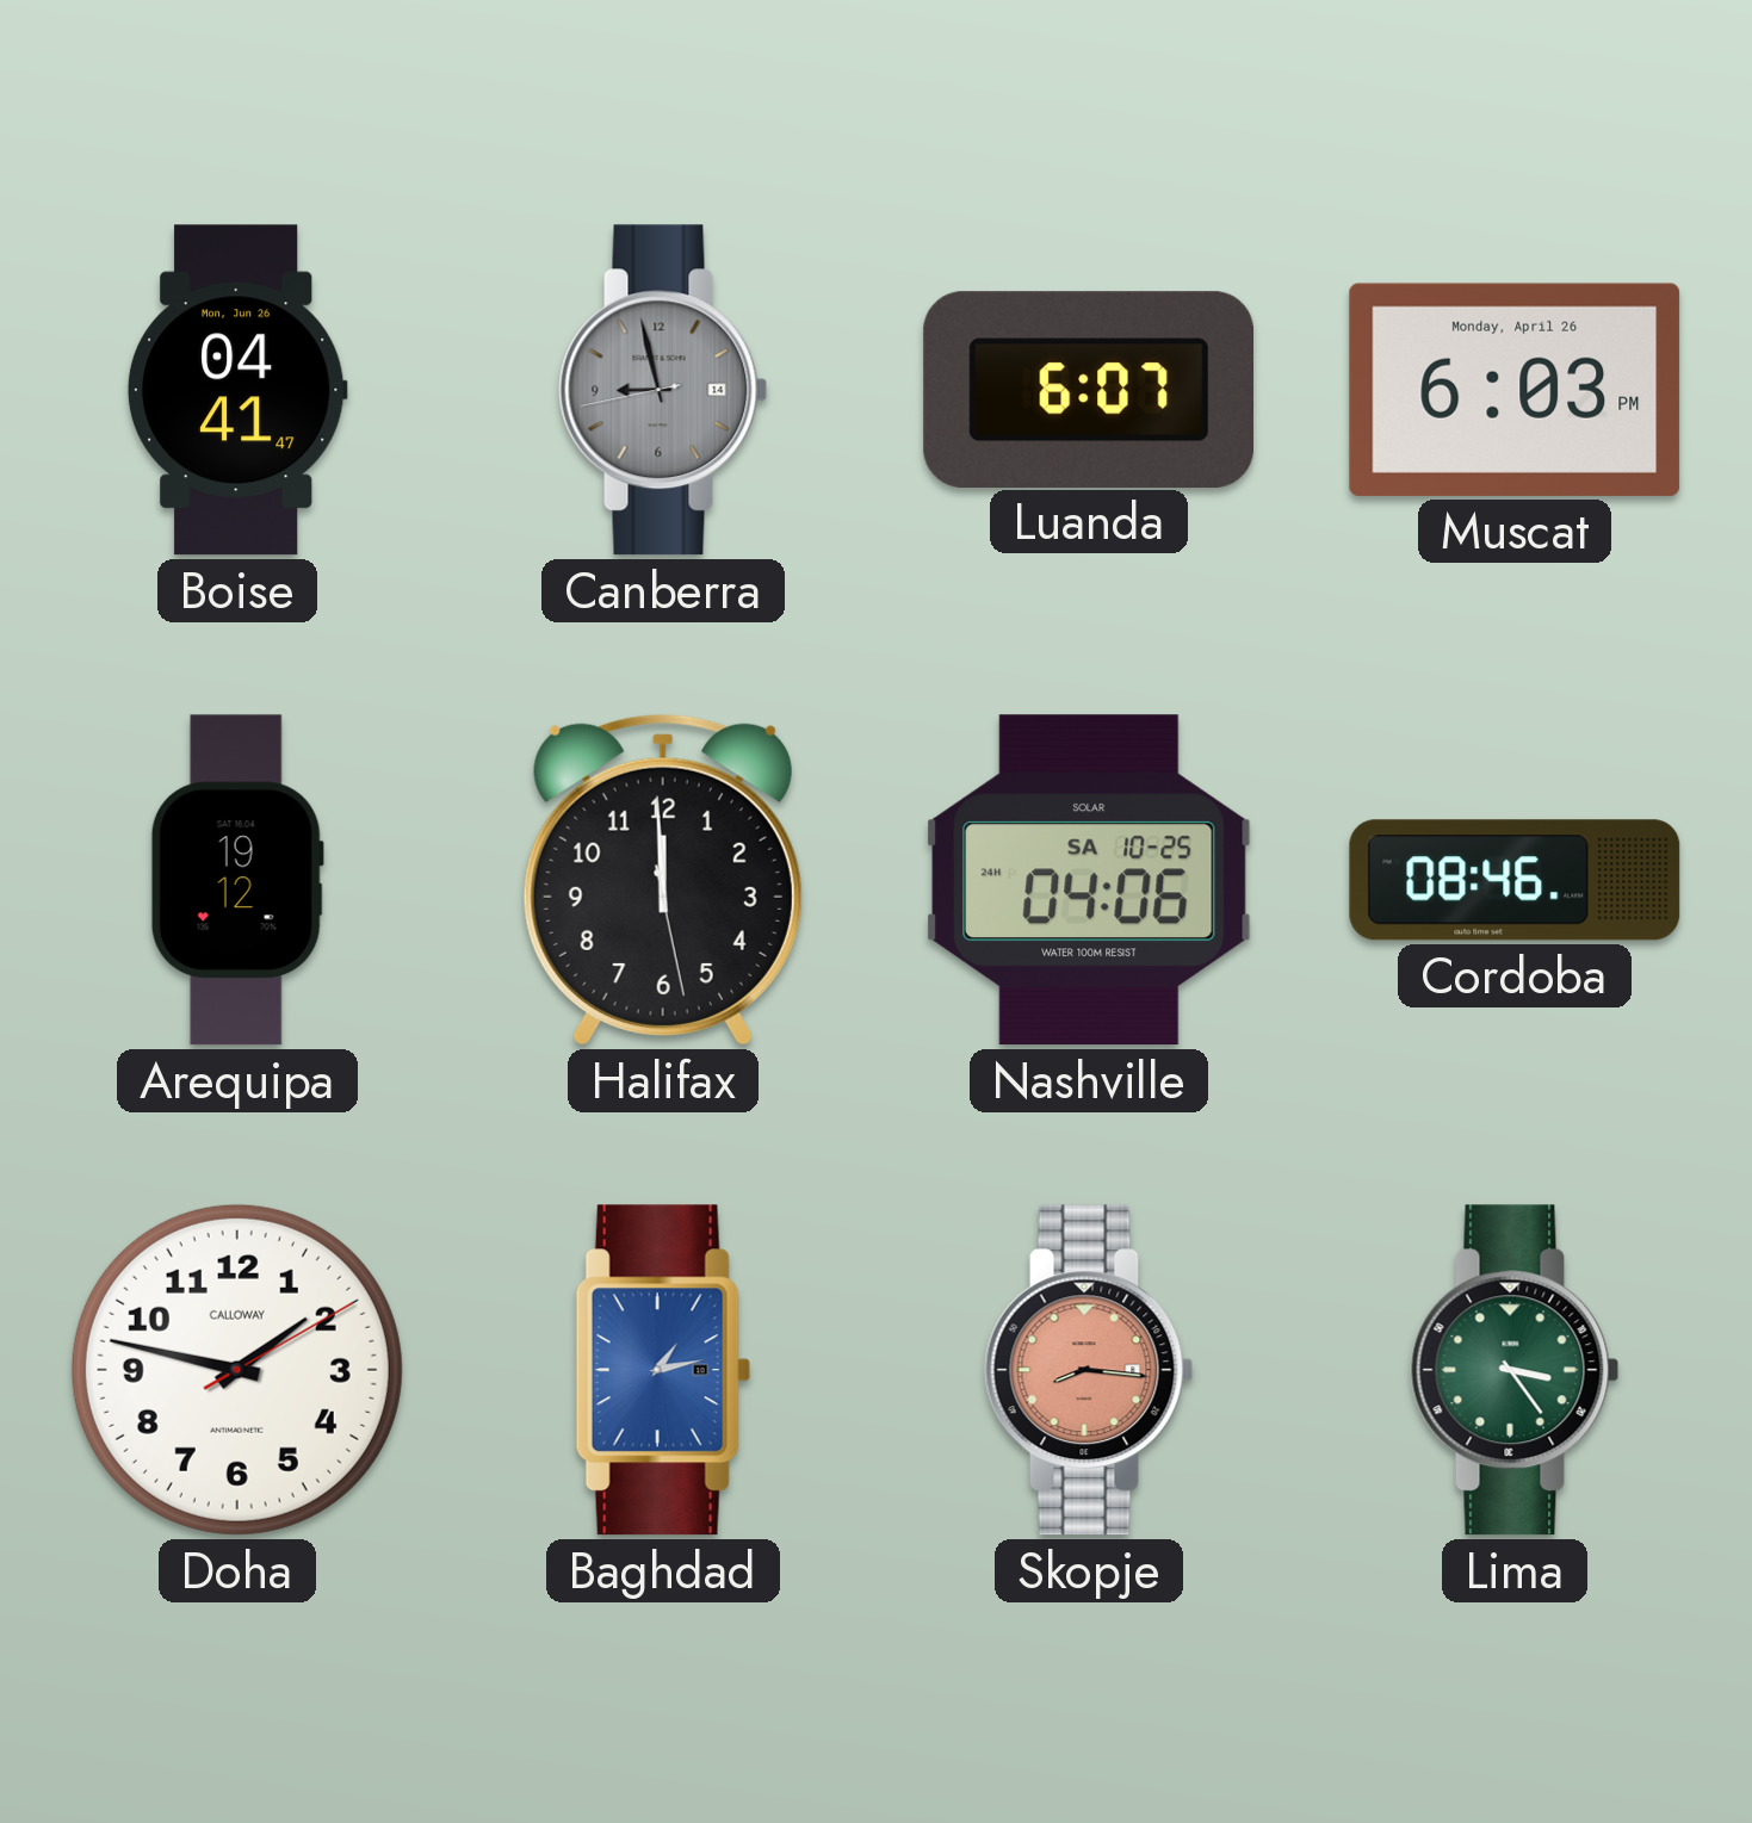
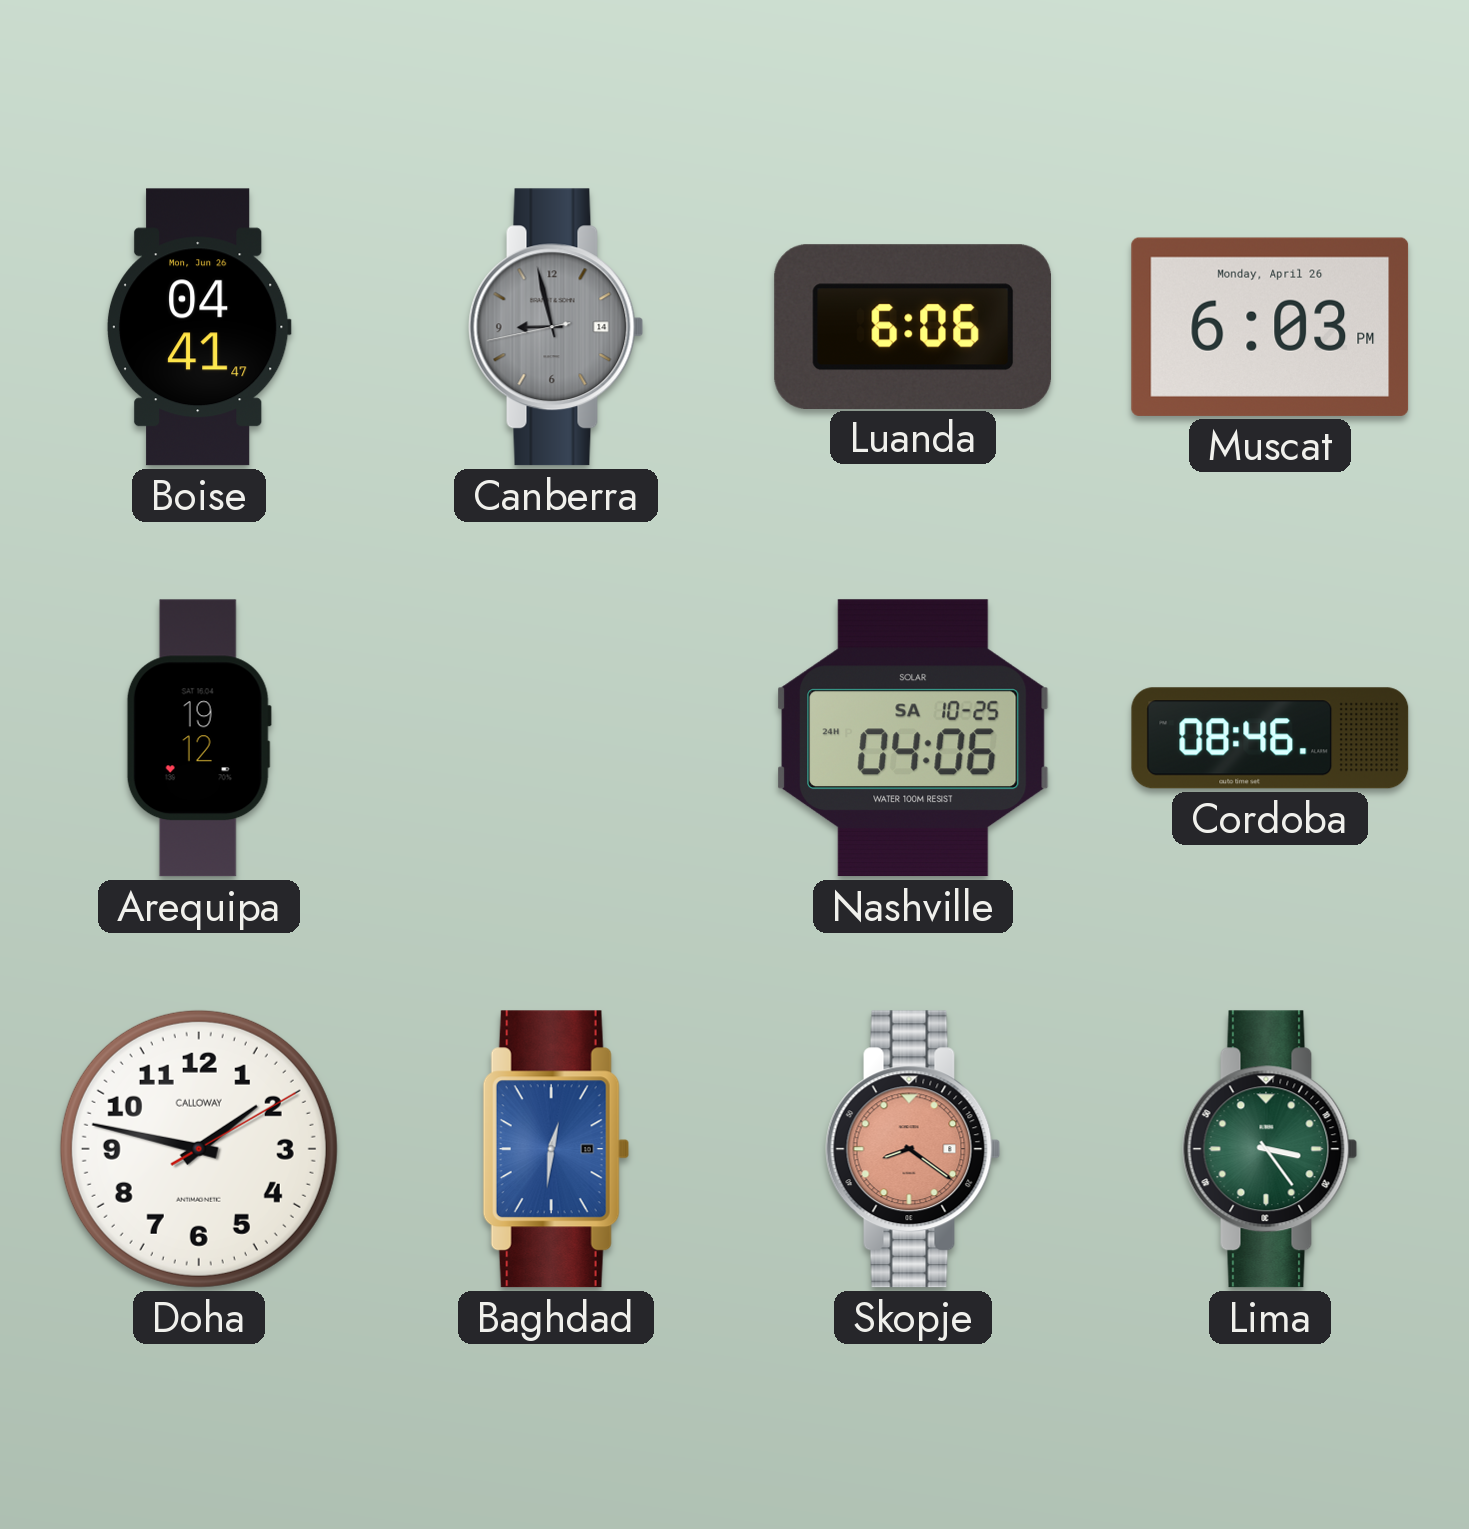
Luanda: 6:07 -> 6:06
Halifax: 11:59 -> none
Baghdad: 1:13 -> 12:31
Skopje: 8:16 -> 8:21
